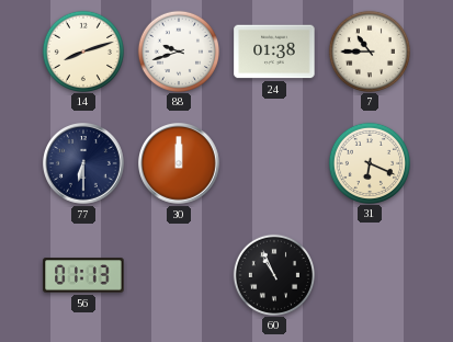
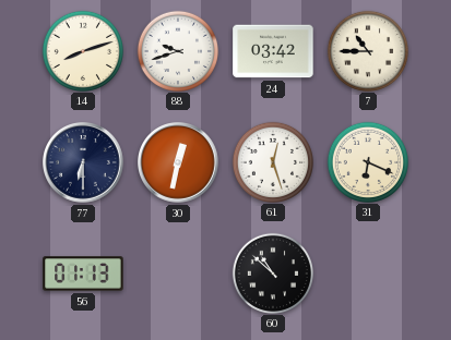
24: 01:38 -> 03:42
30: 12:00 -> 12:32
61: none -> 12:27
60: 10:56 -> 10:52
